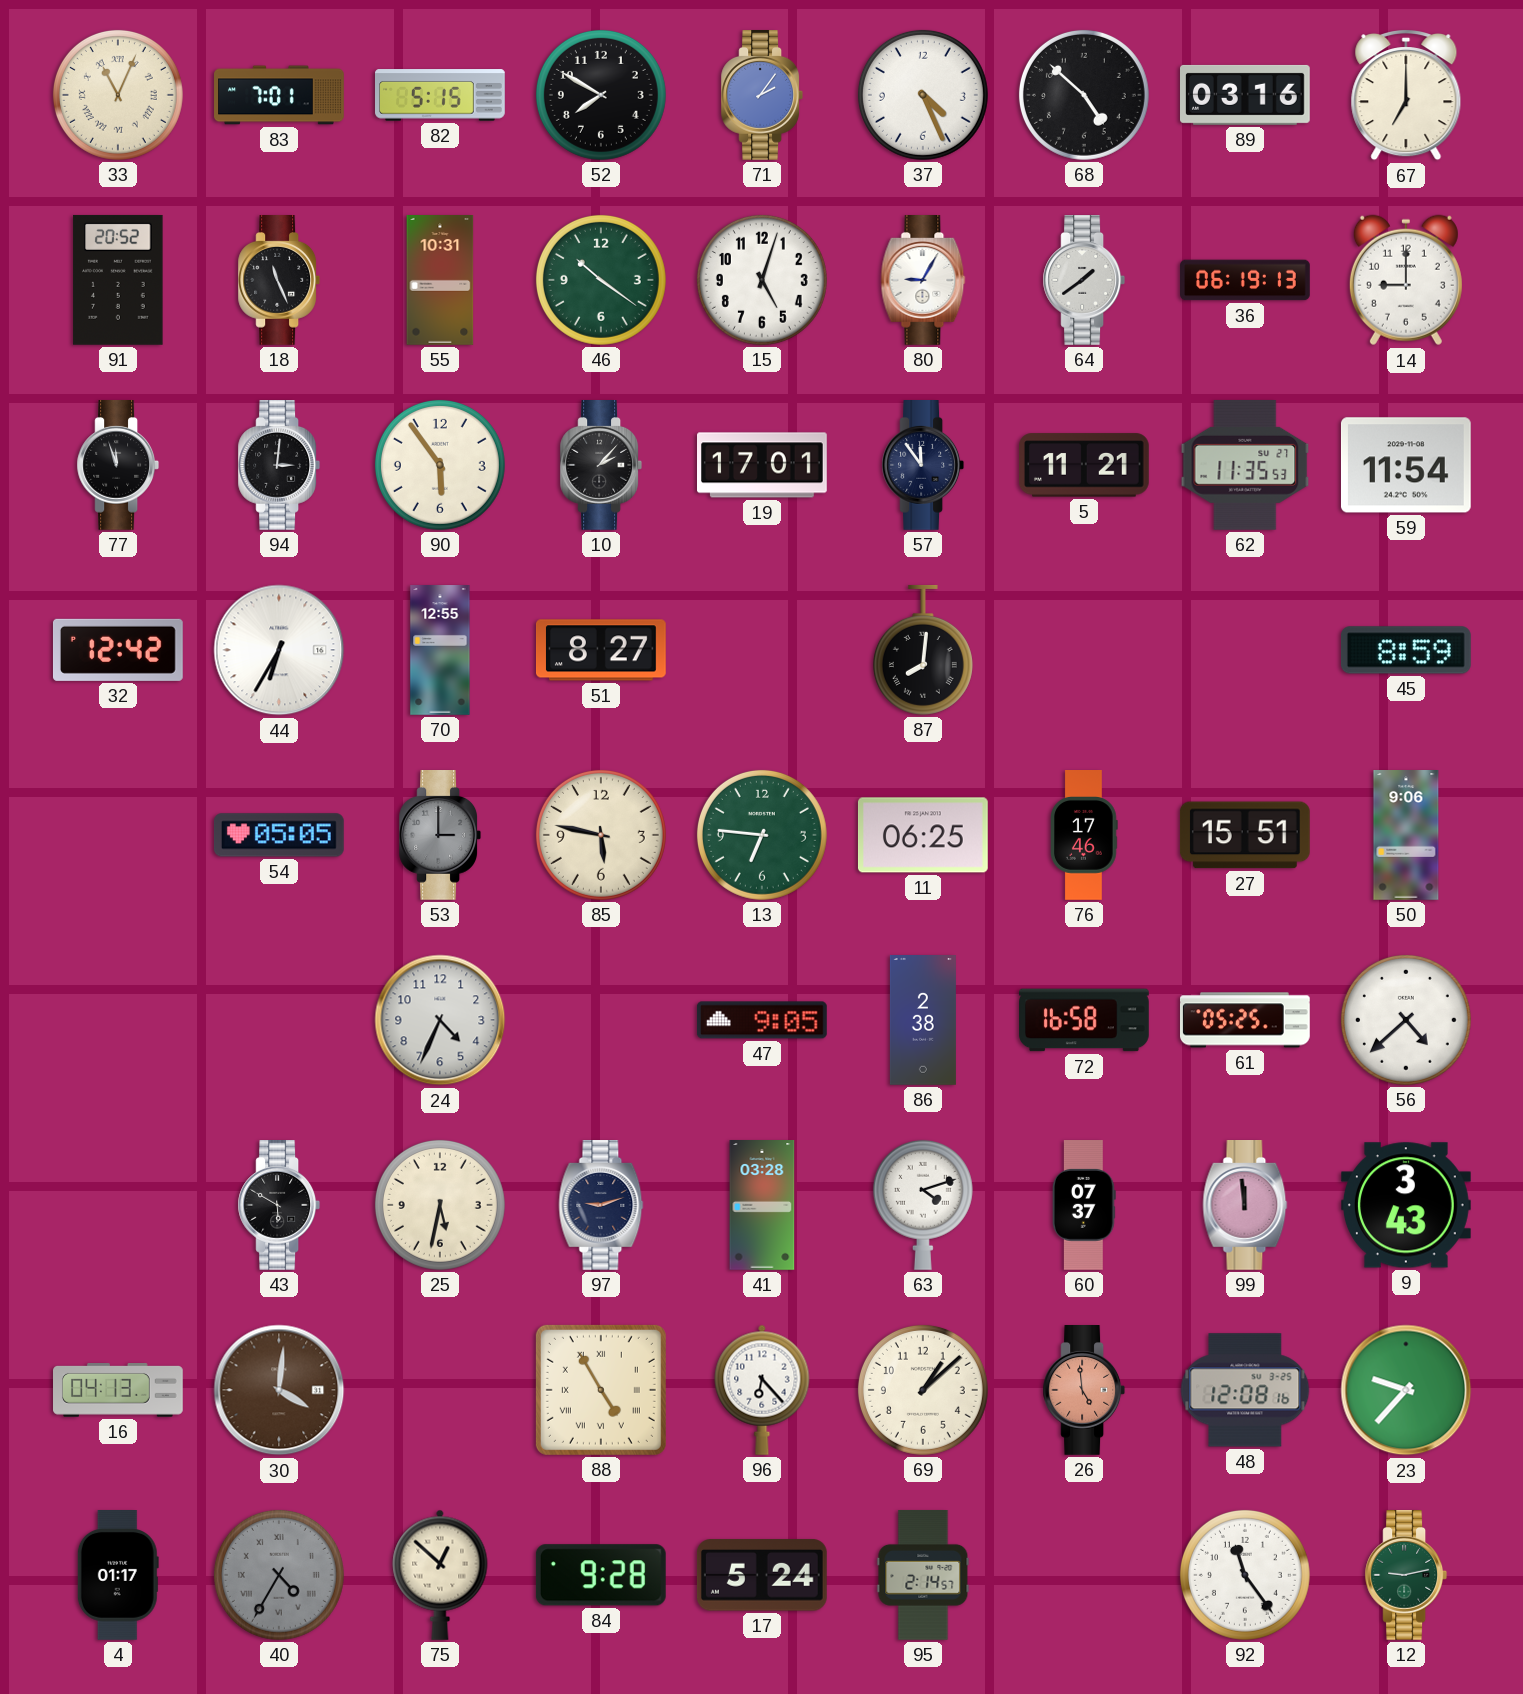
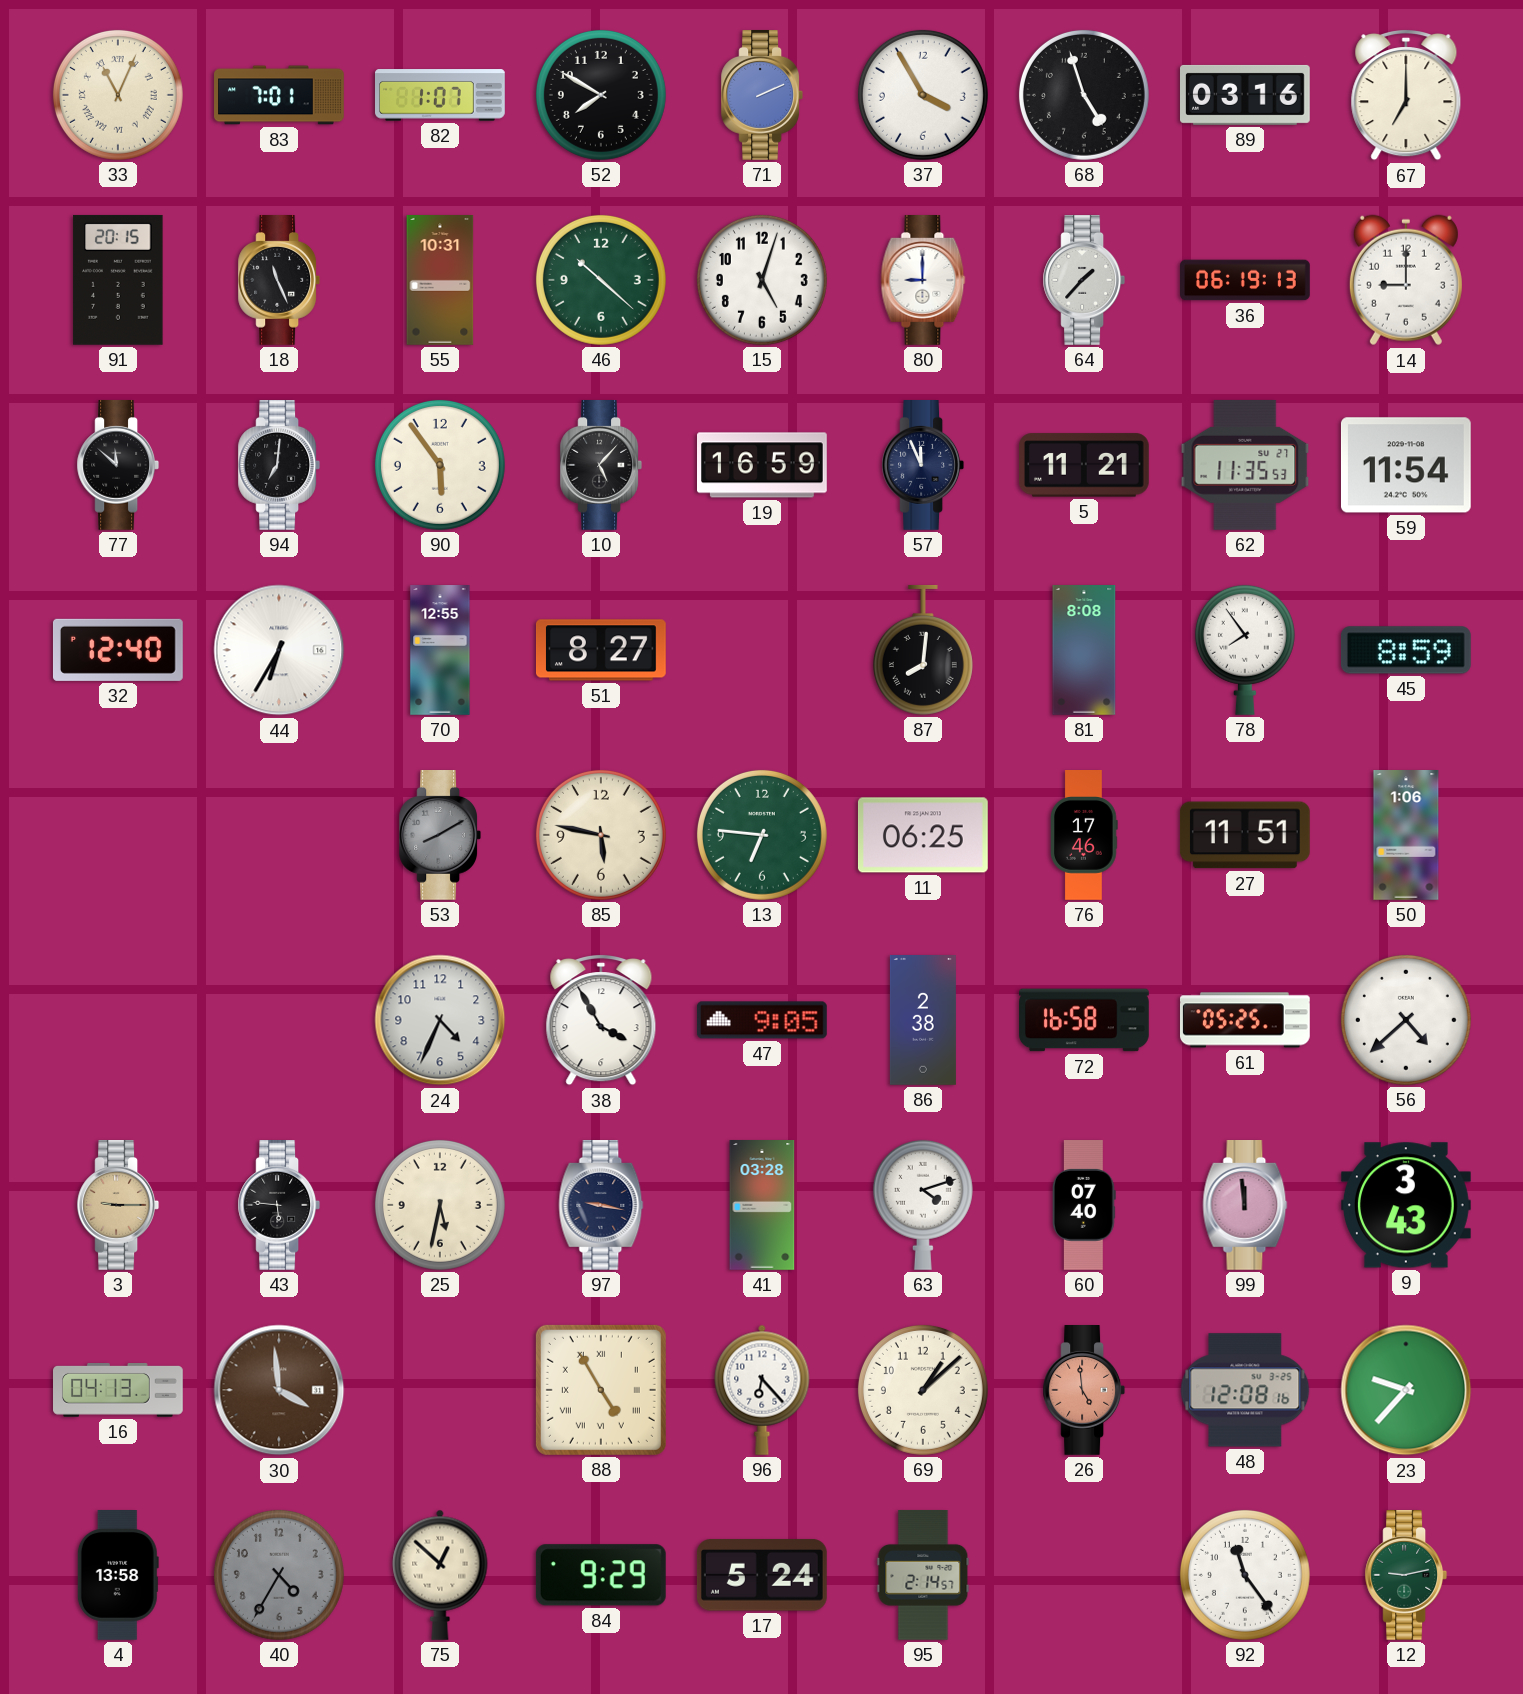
82: 5:15 -> 1:07
71: 2:06 -> 2:11
37: 4:26 -> 3:55
68: 4:52 -> 4:57
91: 20:52 -> 20:15
46: 10:21 -> 10:22
80: 9:05 -> 9:00
64: 1:39 -> 1:37
77: 11:57 -> 11:52
94: 3:01 -> 7:01
10: 2:07 -> 5:07
19: 17:01 -> 16:59
57: 11:54 -> 11:56
32: 12:42 -> 12:40
81: none -> 8:08
78: none -> 7:54
54: 05:05 -> none
53: 3:00 -> 8:10
27: 15:51 -> 11:51
50: 9:06 -> 1:06
38: none -> 3:55
3: none -> 9:15
43: 5:50 -> 5:46
97: 9:12 -> 9:17
60: 07:37 -> 07:40
30: 4:01 -> 3:59
4: 01:17 -> 13:58
40 numerals: Roman -> Arabic
84: 9:28 -> 9:29
